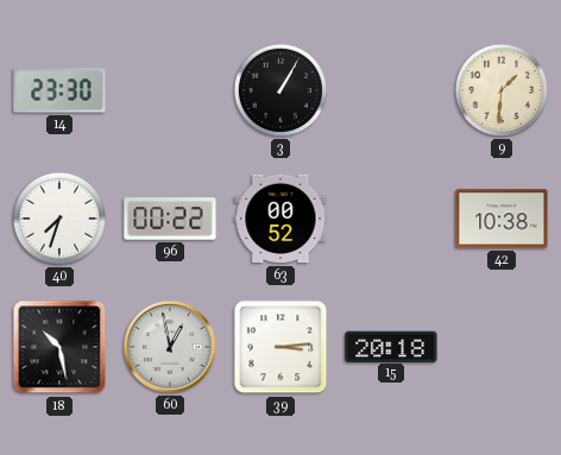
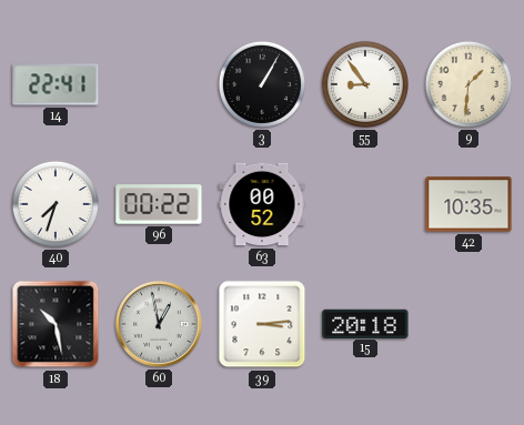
14: 23:30 -> 22:41
55: none -> 8:54
42: 10:38 -> 10:35
